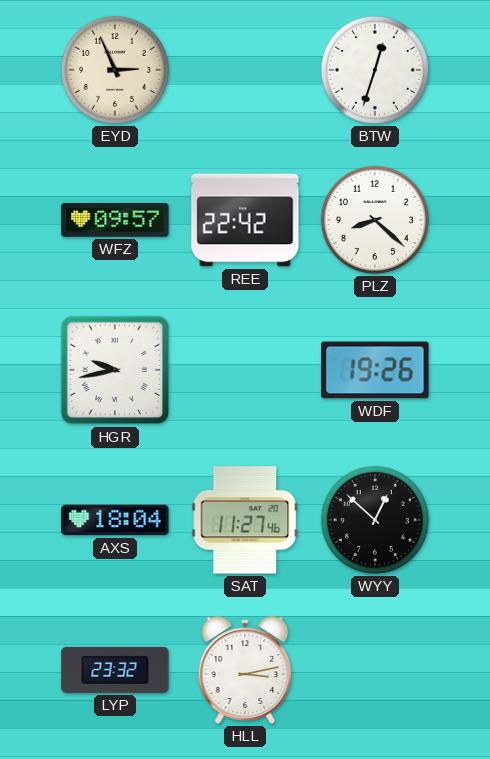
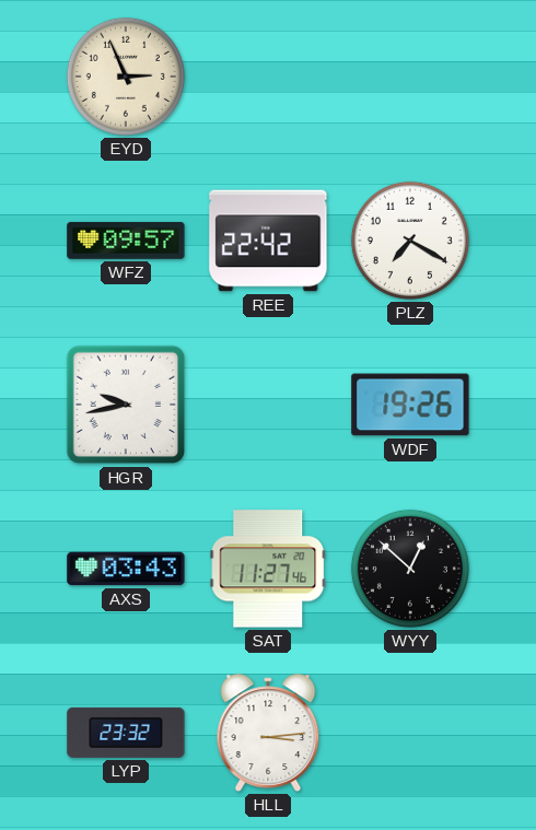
BTW: 12:33 -> none
PLZ: 8:22 -> 7:20
AXS: 18:04 -> 03:43
HLL: 3:13 -> 3:14
